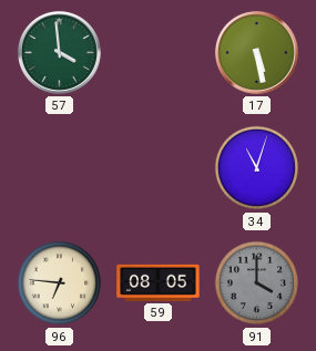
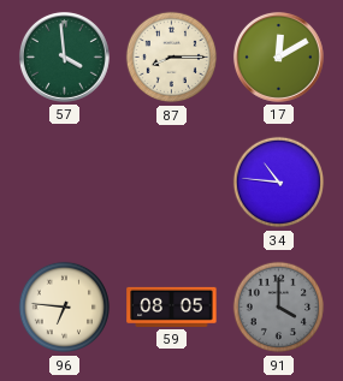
87: none -> 8:15
17: 5:28 -> 12:10
34: 11:03 -> 10:46
